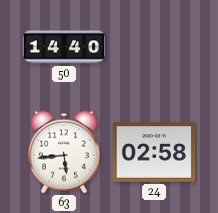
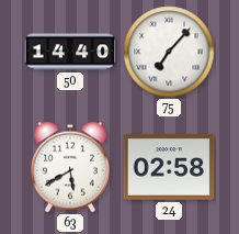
75: none -> 7:07
63: 5:44 -> 5:40
